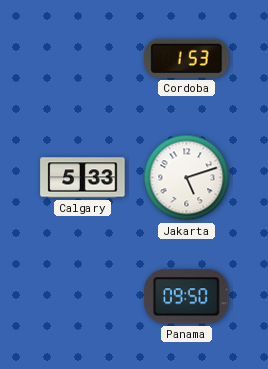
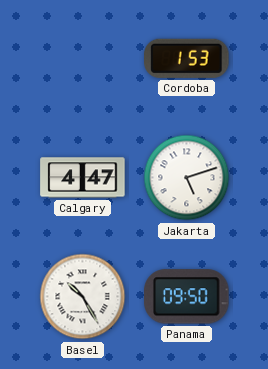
Calgary: 5:33 -> 4:47
Basel: none -> 10:25
